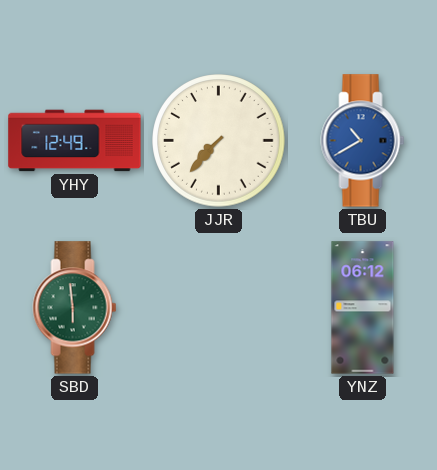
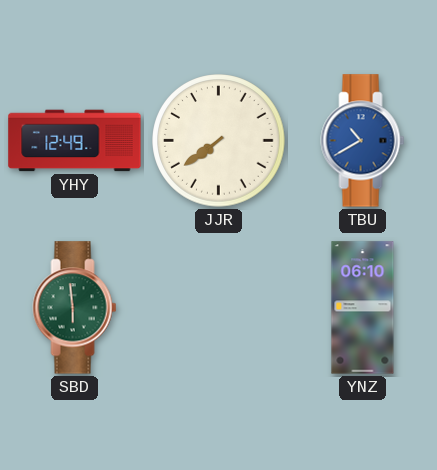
JJR: 7:37 -> 7:39
YNZ: 06:12 -> 06:10
